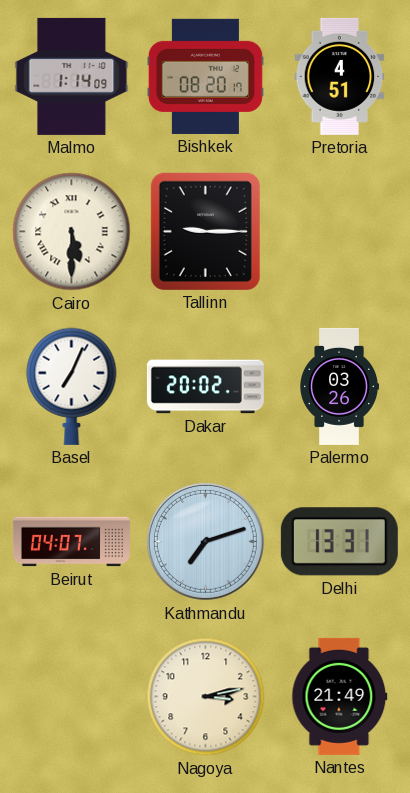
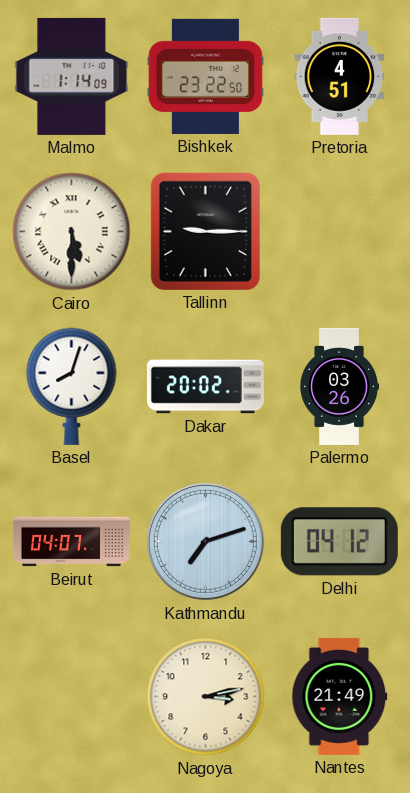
Bishkek: 08:20 -> 23:22
Basel: 7:04 -> 8:03
Delhi: 13:31 -> 04:12
